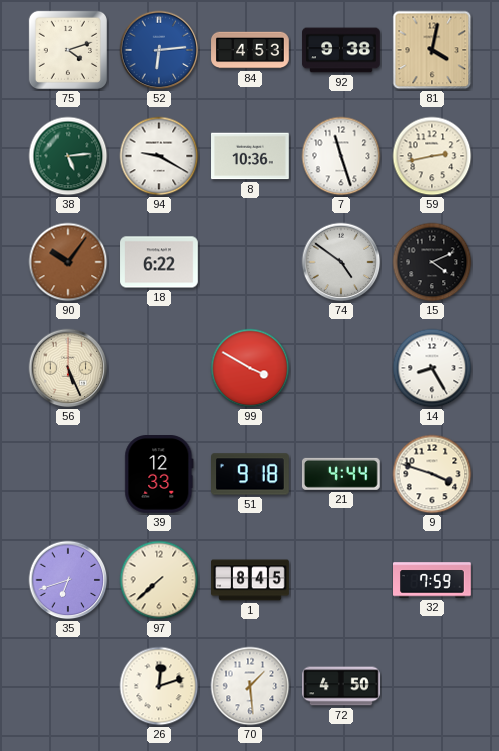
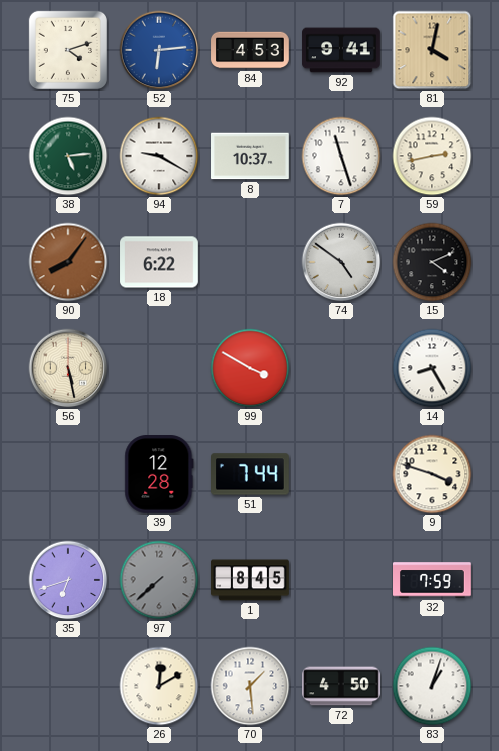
92: 9:38 -> 9:41
8: 10:36 -> 10:37
90: 10:06 -> 8:06
56: 5:26 -> 5:28
39: 12:33 -> 12:28
51: 9:18 -> 7:44
21: 4:44 -> none
97 dial: cream -> grey
26: 12:12 -> 12:10
83: none -> 1:03
